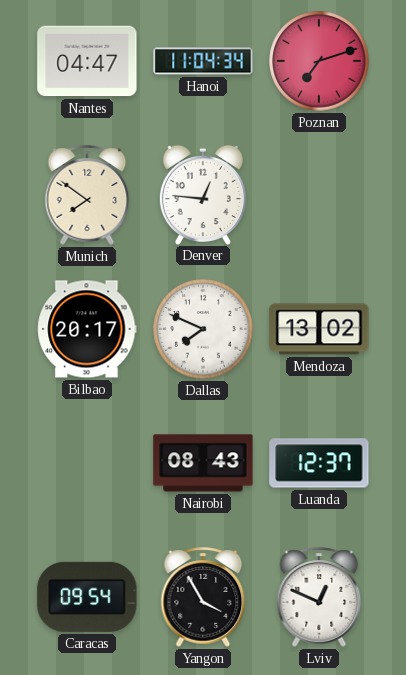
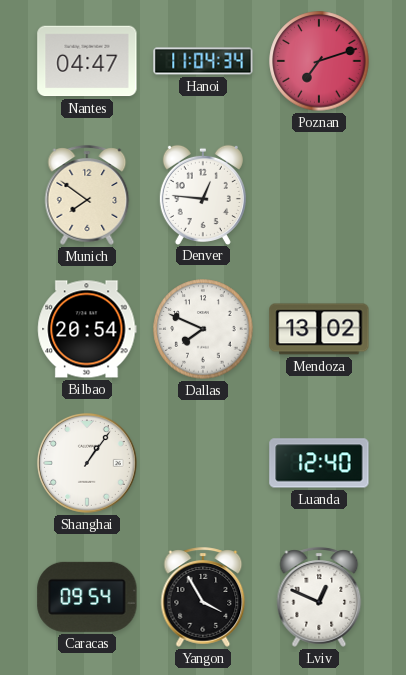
Bilbao: 20:17 -> 20:54
Shanghai: none -> 1:06
Nairobi: 08:43 -> none
Luanda: 12:37 -> 12:40
